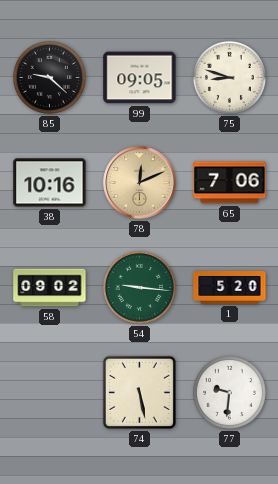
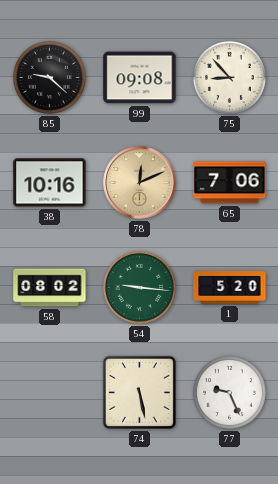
99: 09:05 -> 09:08
75: 8:48 -> 8:53
58: 09:02 -> 08:02
77: 9:31 -> 9:26
